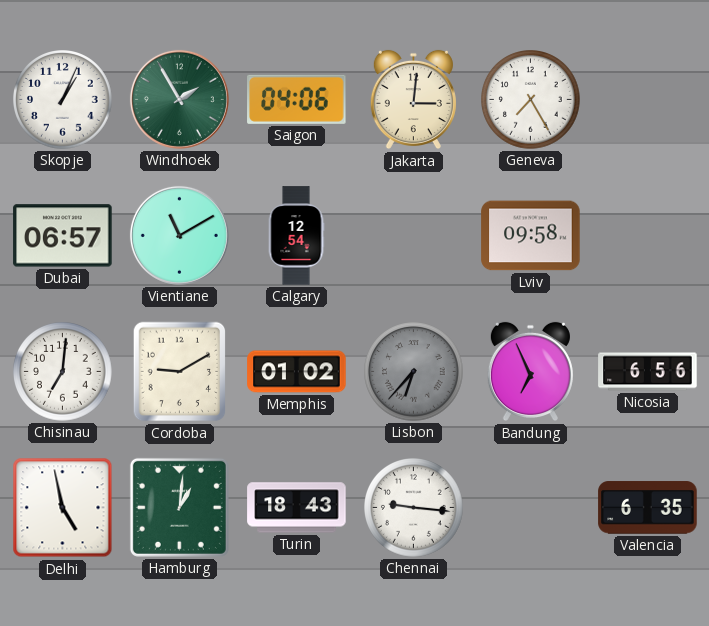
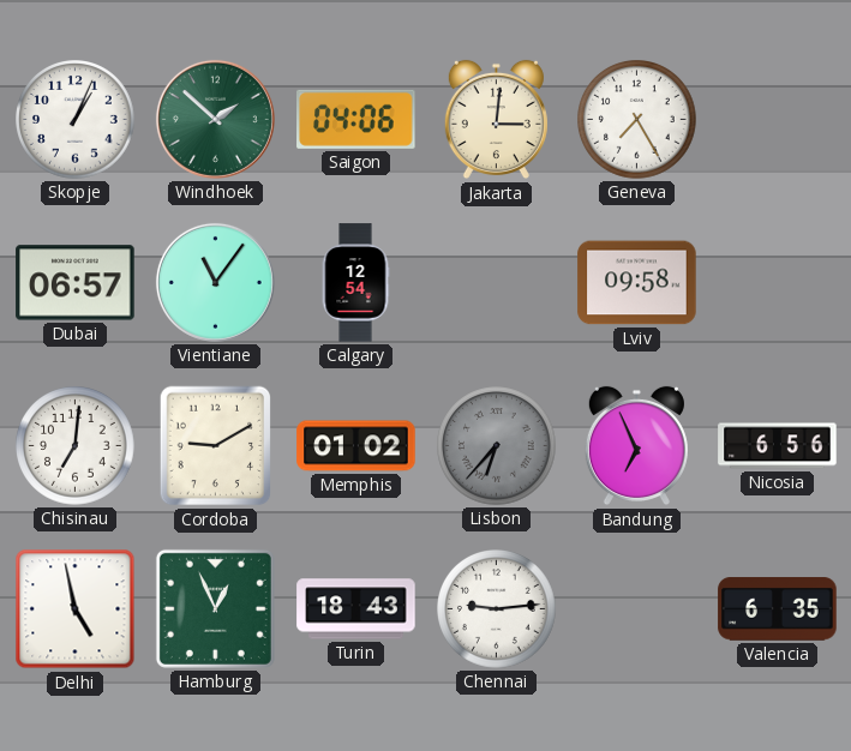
Windhoek: 1:55 -> 1:52
Vientiane: 11:10 -> 11:06
Hamburg: 1:01 -> 12:56
Chennai: 9:16 -> 9:14
